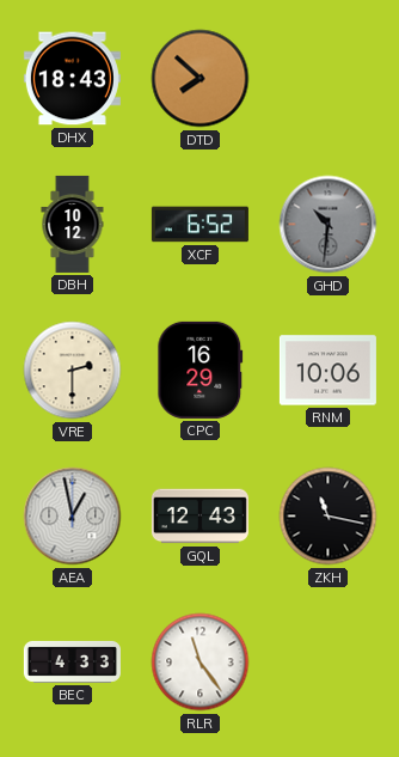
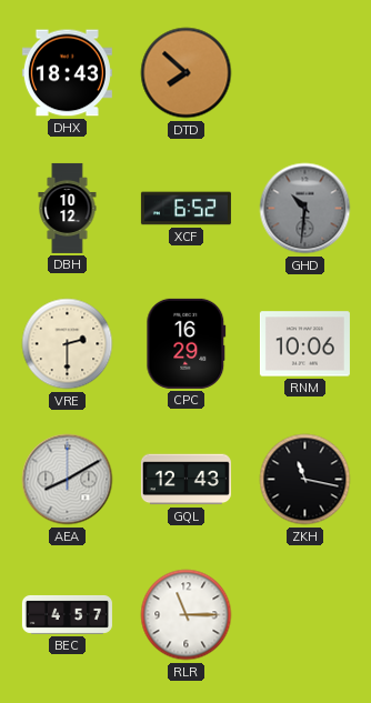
AEA: 12:58 -> 8:10
BEC: 4:33 -> 4:57
RLR: 11:24 -> 11:15
